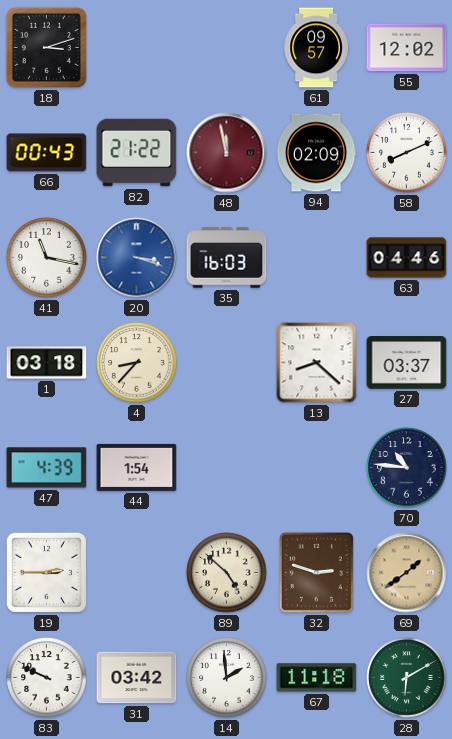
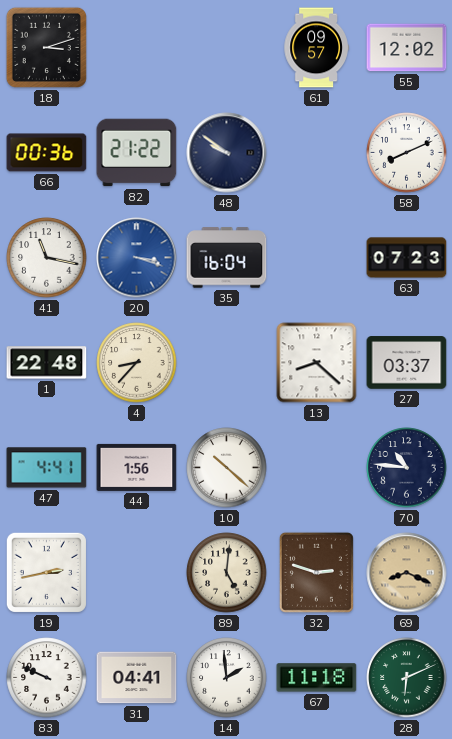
66: 00:43 -> 00:36
48: 11:58 -> 9:51
48 dial: burgundy -> navy
94: 02:09 -> none
35: 16:03 -> 16:04
63: 04:46 -> 07:23
1: 03:18 -> 22:48
47: 4:39 -> 4:41
44: 1:54 -> 1:56
10: none -> 10:22
19: 2:45 -> 2:43
89: 4:52 -> 5:01
69: 1:39 -> 8:19
31: 03:42 -> 04:41
28: 6:10 -> 6:11
